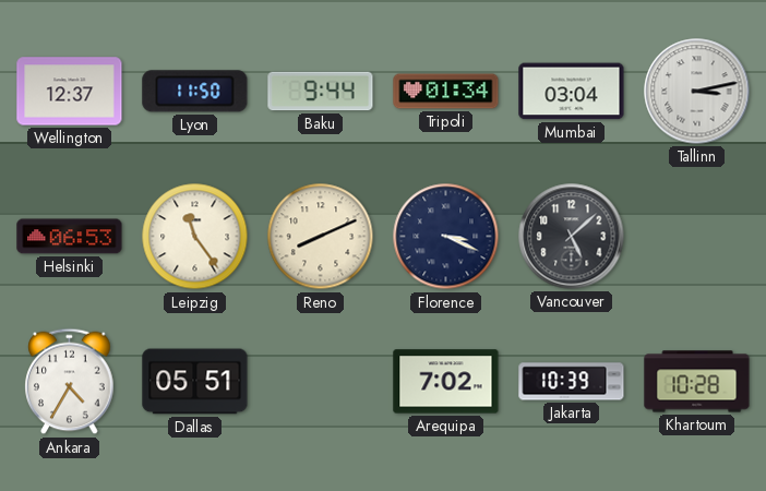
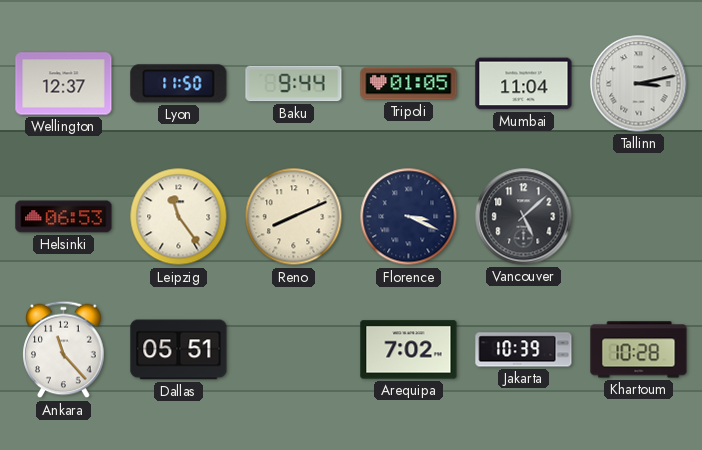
Tripoli: 01:34 -> 01:05
Mumbai: 03:04 -> 11:04
Ankara: 4:35 -> 11:23
